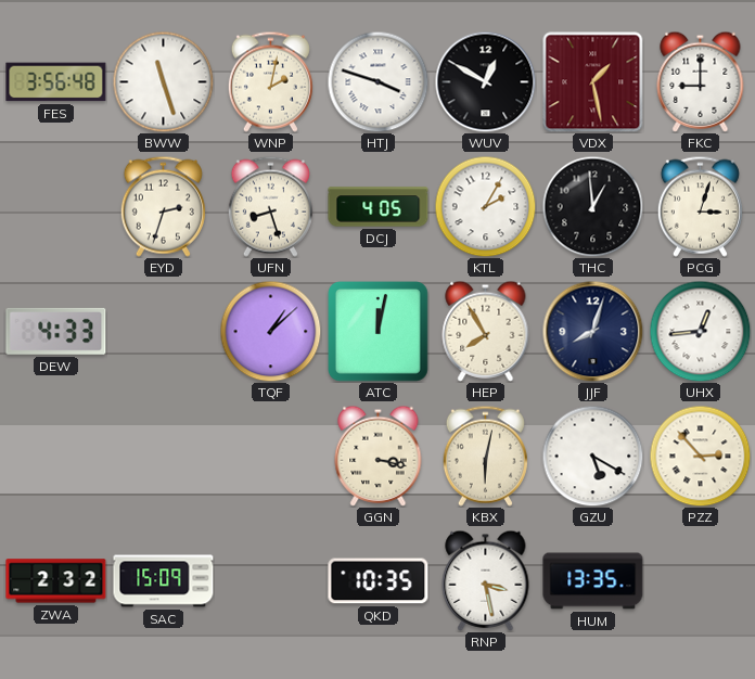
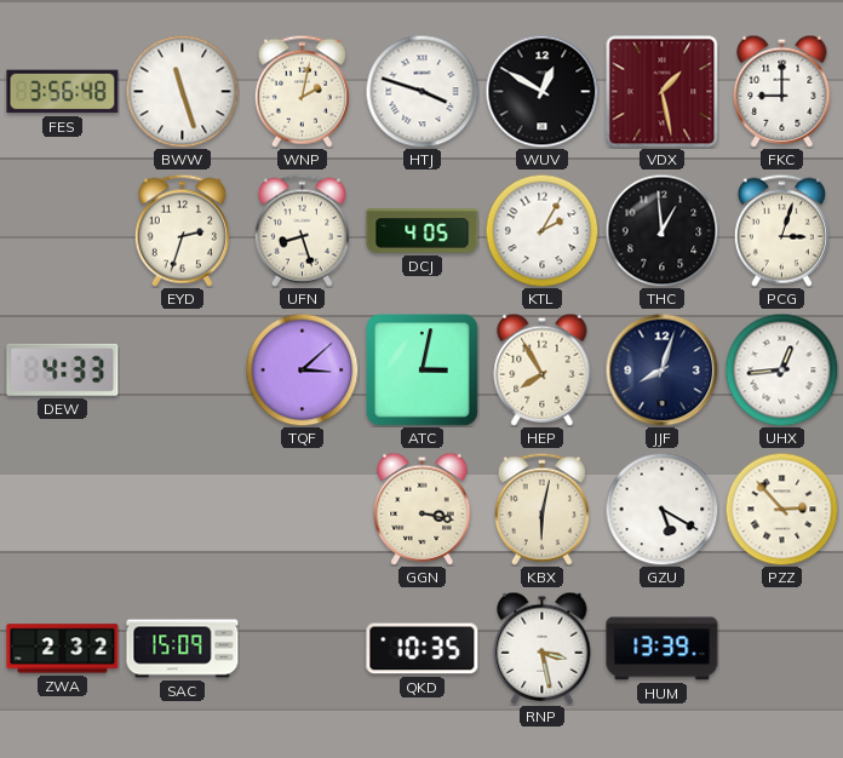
TQF: 1:08 -> 3:08
ATC: 12:02 -> 3:02
HUM: 13:35 -> 13:39
